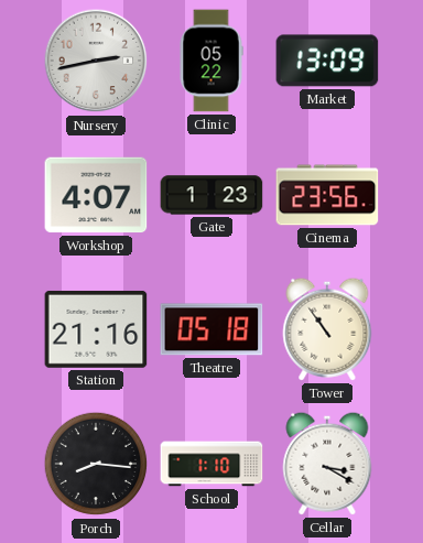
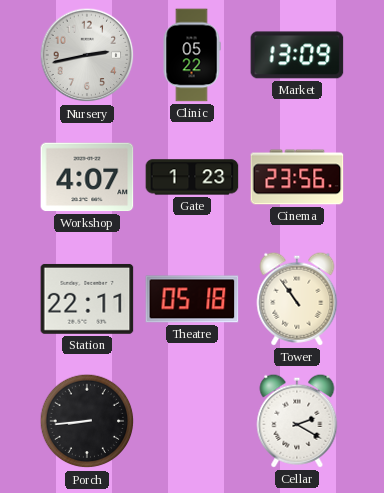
Station: 21:16 -> 22:11
Porch: 8:16 -> 8:44
School: 1:10 -> none
Cellar: 3:20 -> 2:20
